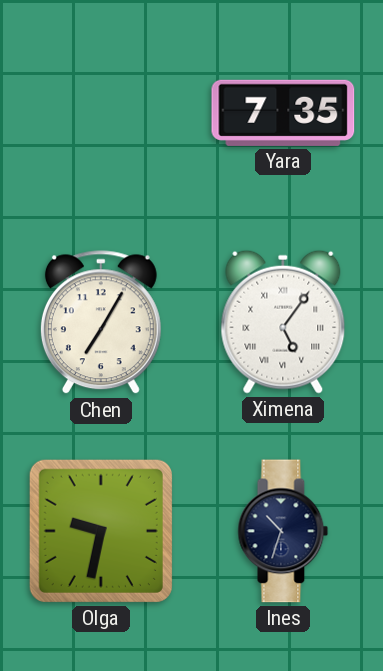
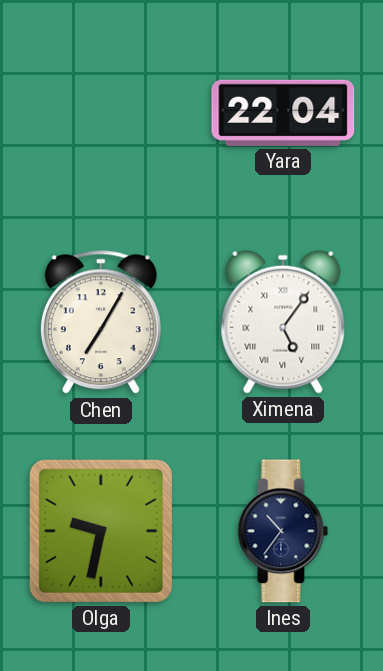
Yara: 7:35 -> 22:04
Ines: 10:33 -> 10:36
